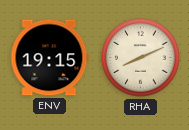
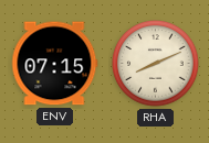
ENV: 19:15 -> 07:15
